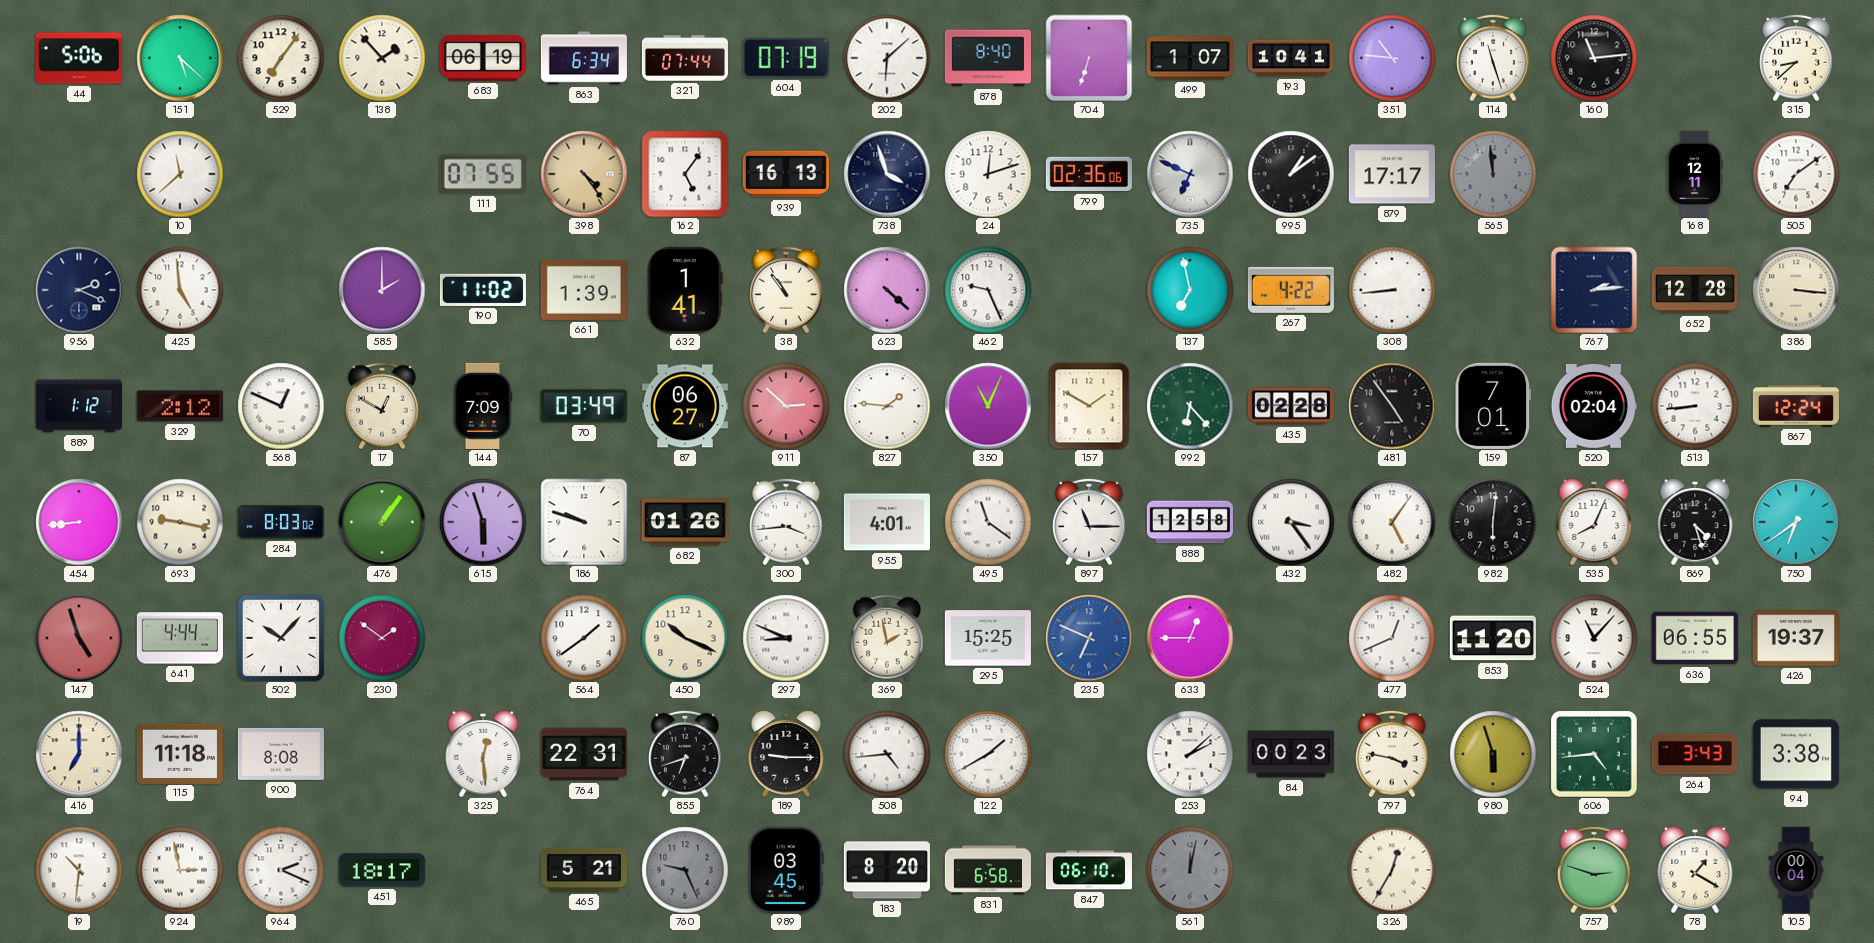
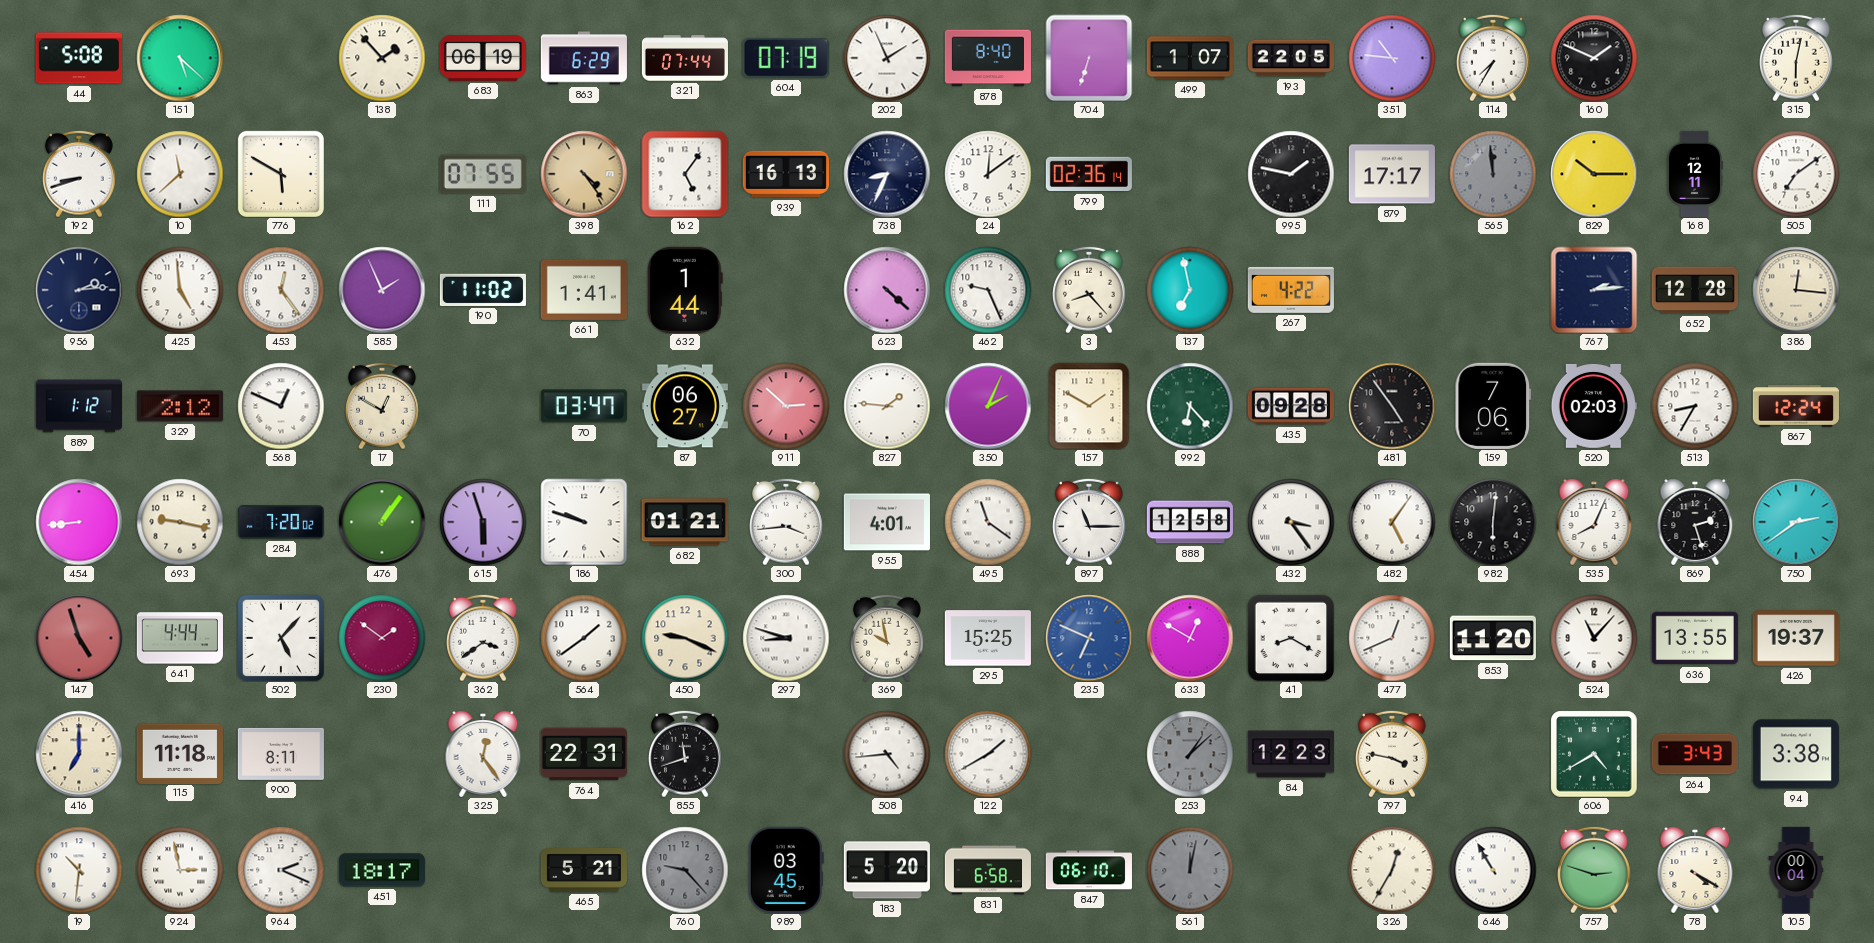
44: 5:06 -> 5:08
529: 7:06 -> none
863: 6:34 -> 6:29
202: 6:08 -> 1:56
193: 10:41 -> 22:05
114: 11:27 -> 7:35
160: 11:14 -> 1:49
315: 8:38 -> 6:02
192: none -> 8:42
776: none -> 5:50
738: 3:57 -> 8:34
24: 12:12 -> 12:09
799: 02:36:06 -> 02:36:14
735: 6:49 -> none
995: 1:09 -> 1:47
829: none -> 10:15
956: 2:19 -> 2:14
453: none -> 12:24
585: 2:00 -> 1:56
661: 1:39 -> 1:41
632: 1:41 -> 1:44
38: 10:54 -> none
3: none -> 8:23
308: 8:44 -> none
386: 3:16 -> 12:16
144: 7:09 -> none
70: 03:49 -> 03:47
350: 11:04 -> 2:04
435: 02:28 -> 09:28
159: 7:01 -> 7:06
520: 02:04 -> 02:03
513: 8:44 -> 8:35
284: 8:03 -> 7:20
682: 01:26 -> 01:21
869: 4:27 -> 2:27
750: 6:39 -> 2:39
502: 10:07 -> 5:07
362: none -> 3:39
450: 10:19 -> 9:19
297: 8:49 -> 8:48
369: 1:58 -> 9:58
633: 12:45 -> 12:50
41: none -> 8:20
636: 06:55 -> 13:55
900: 8:08 -> 8:11
325: 12:29 -> 12:24
855: 6:42 -> 11:42
189: 9:15 -> none
253: 2:08 -> 1:08
253 dial: white -> grey
84: 00:23 -> 12:23
980: 5:57 -> none
606: 4:44 -> 4:40
760: 9:26 -> 9:23
183: 8:20 -> 5:20
646: none -> 10:55
78: 1:20 -> 4:20
